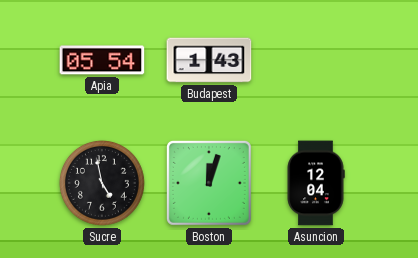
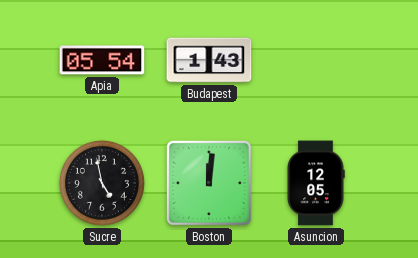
Boston: 12:03 -> 12:01
Asuncion: 12:04 -> 12:05
